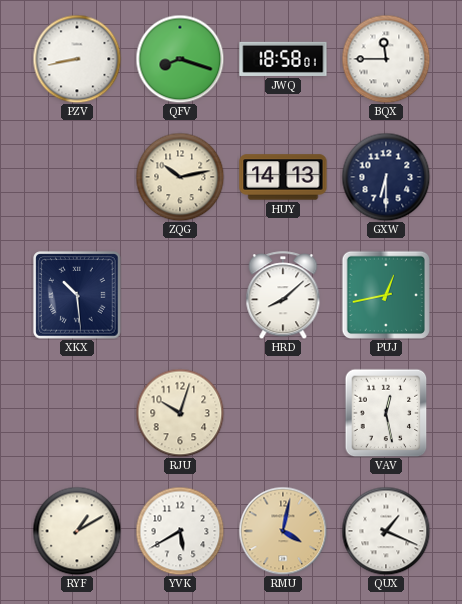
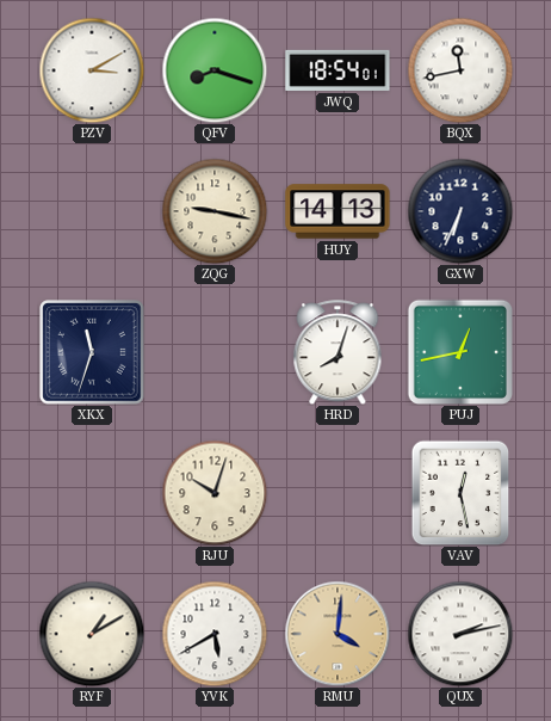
PZV: 8:43 -> 3:10
JWQ: 18:58 -> 18:54
BQX: 11:45 -> 11:43
ZQG: 10:13 -> 9:17
GXW: 6:30 -> 6:34
XKX: 10:29 -> 11:33
HRD: 8:08 -> 8:03
RMU: 4:02 -> 4:01
QUX: 1:19 -> 2:13
